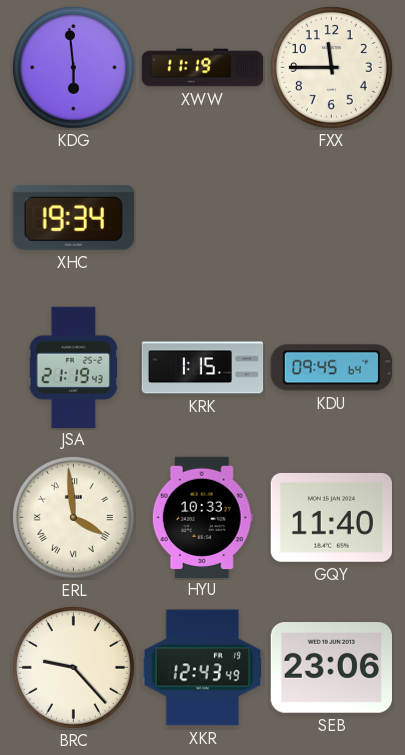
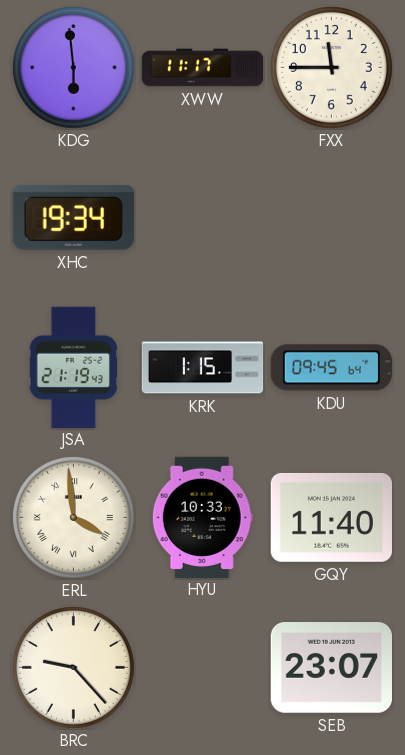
XWW: 11:19 -> 11:17
XKR: 12:43 -> none
SEB: 23:06 -> 23:07
